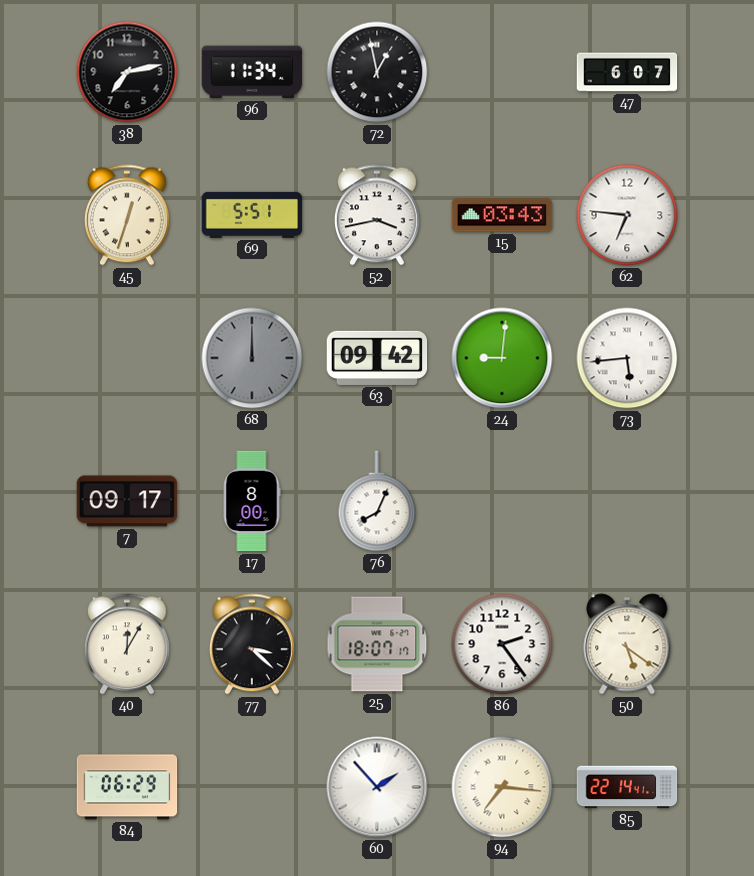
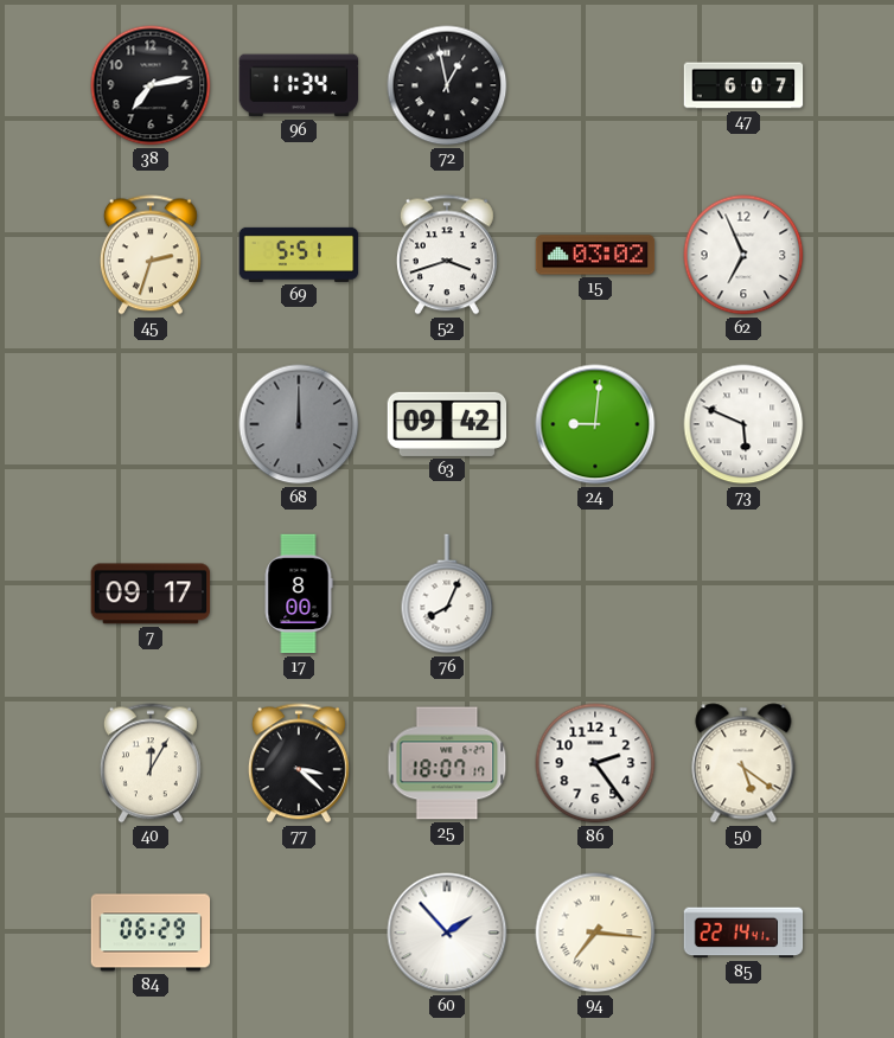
45: 12:33 -> 2:33
52: 3:43 -> 3:42
15: 03:43 -> 03:02
62: 6:46 -> 6:56
73: 5:44 -> 5:49
